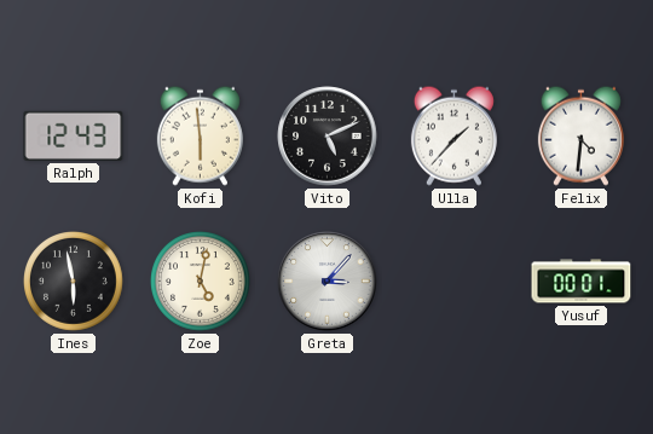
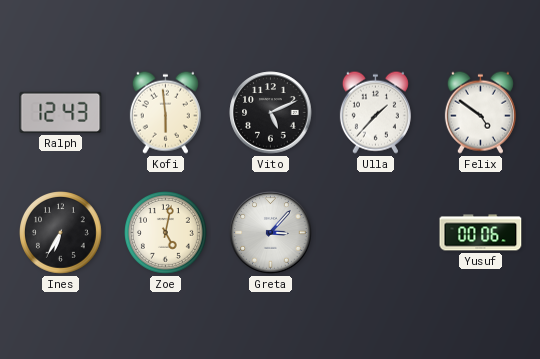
Felix: 4:31 -> 4:51
Ines: 5:58 -> 6:35
Yusuf: 00:01 -> 00:06
